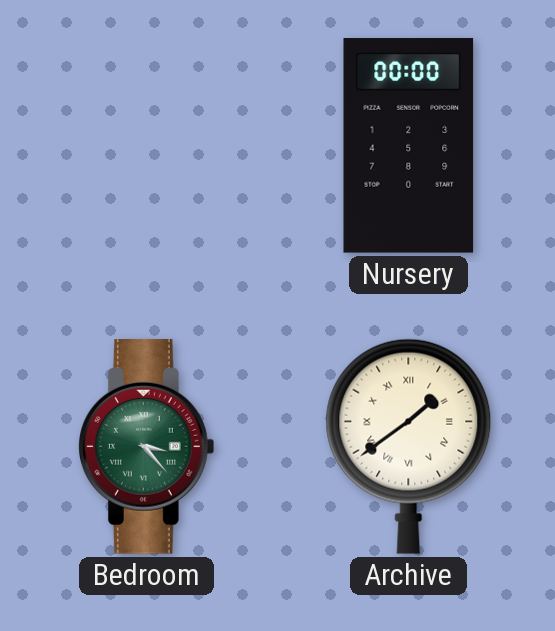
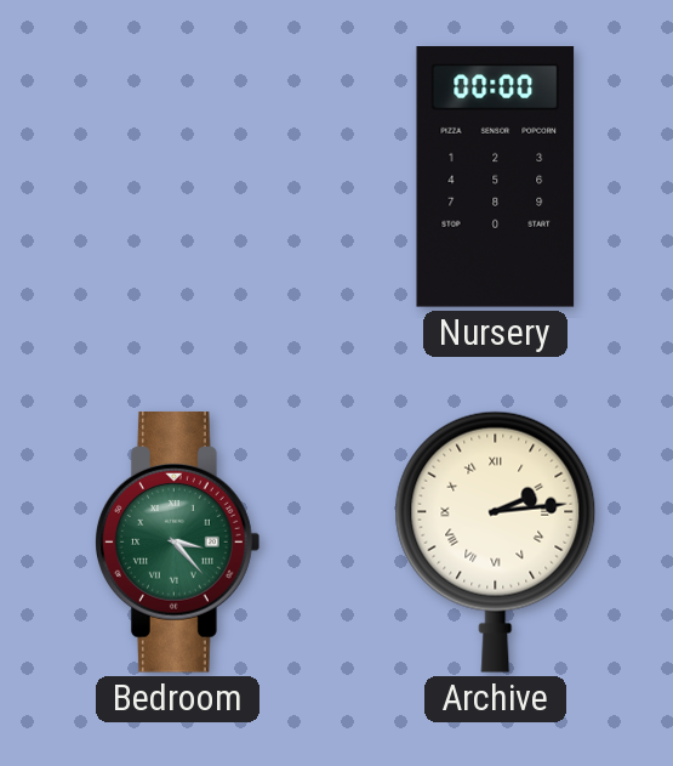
Archive: 1:39 -> 2:14
